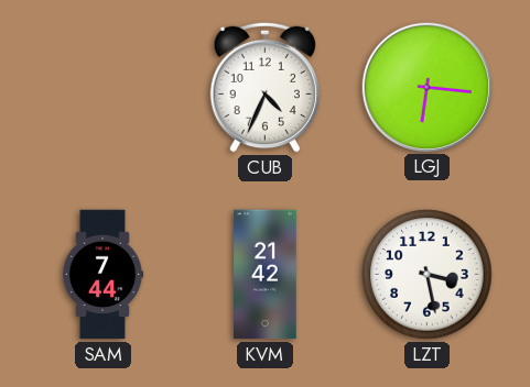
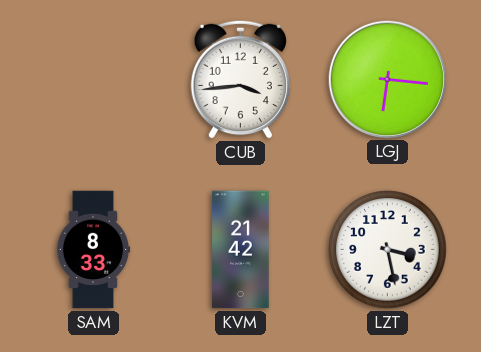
CUB: 4:34 -> 3:44
SAM: 7:44 -> 8:33
